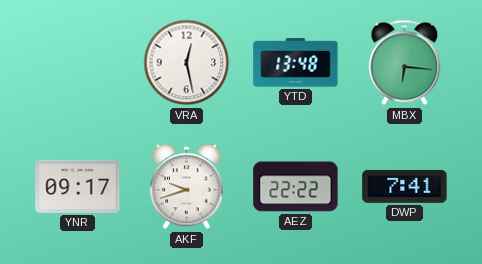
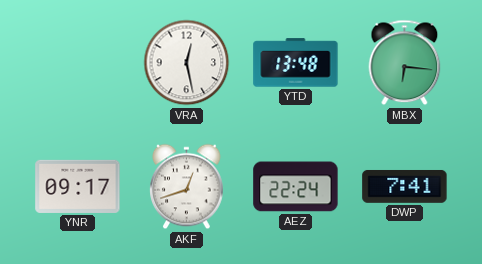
AKF: 9:42 -> 12:42
AEZ: 22:22 -> 22:24
